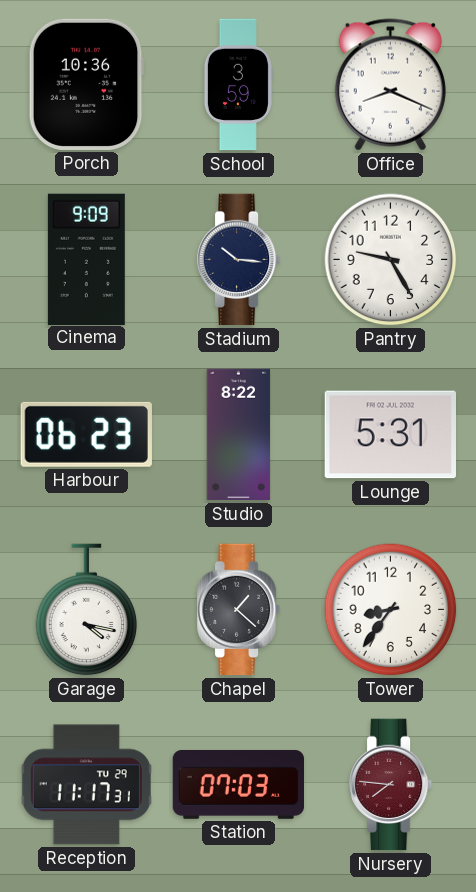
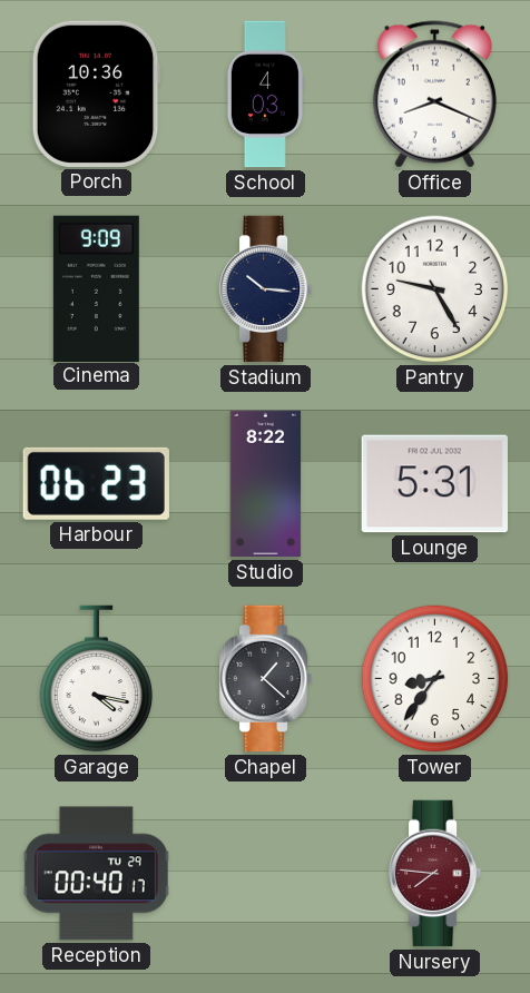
School: 3:59 -> 4:03
Reception: 11:17 -> 00:40
Station: 07:03 -> none
